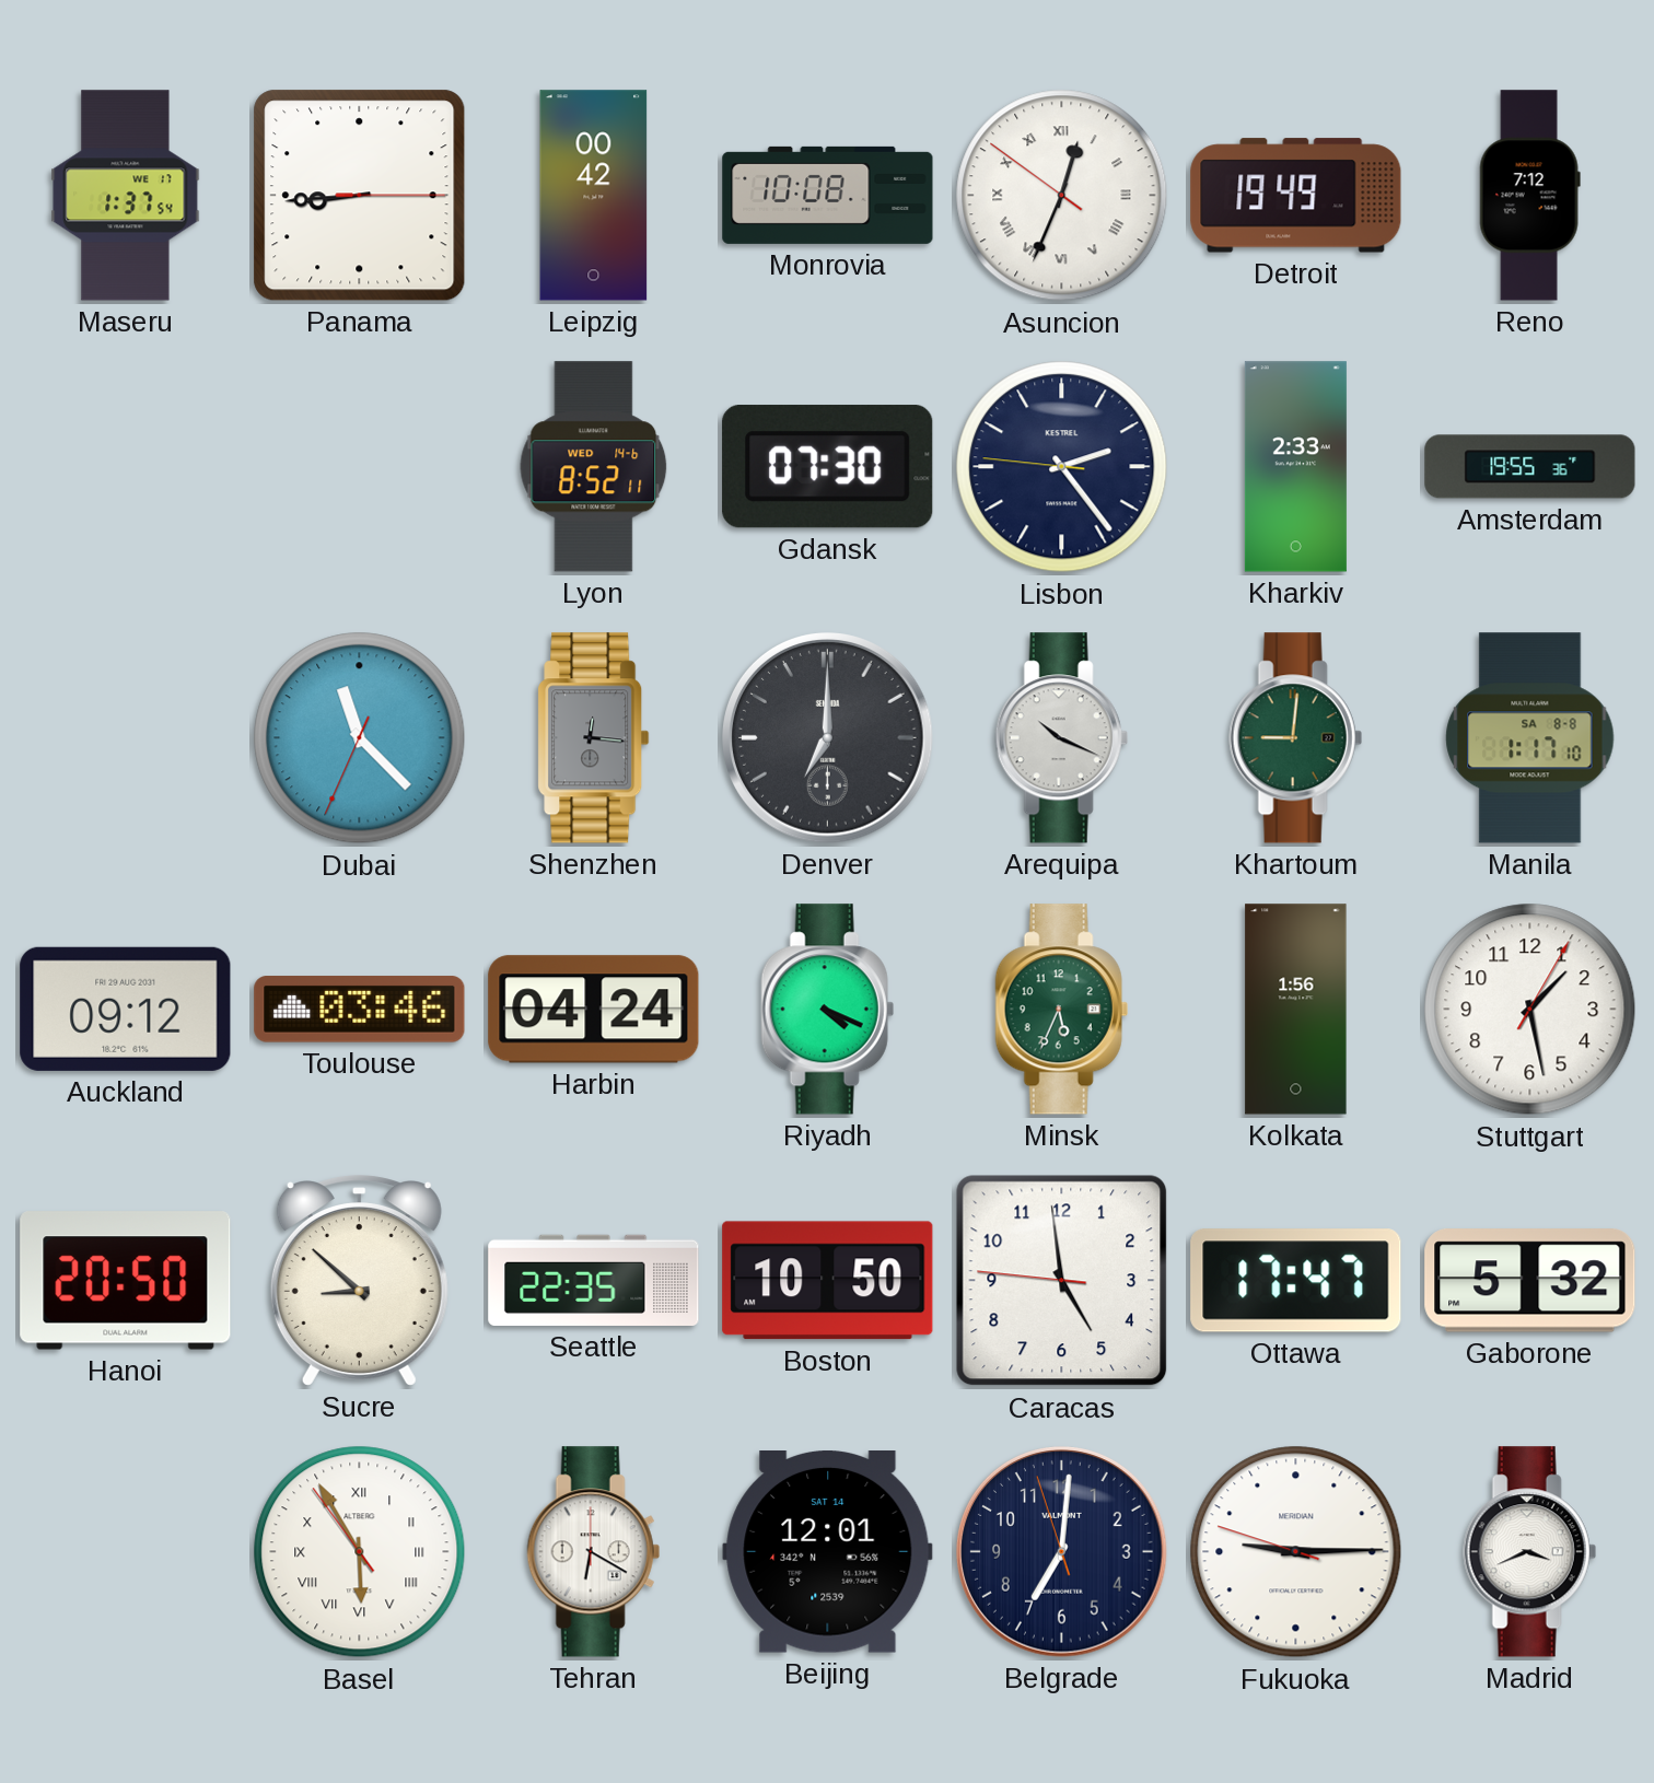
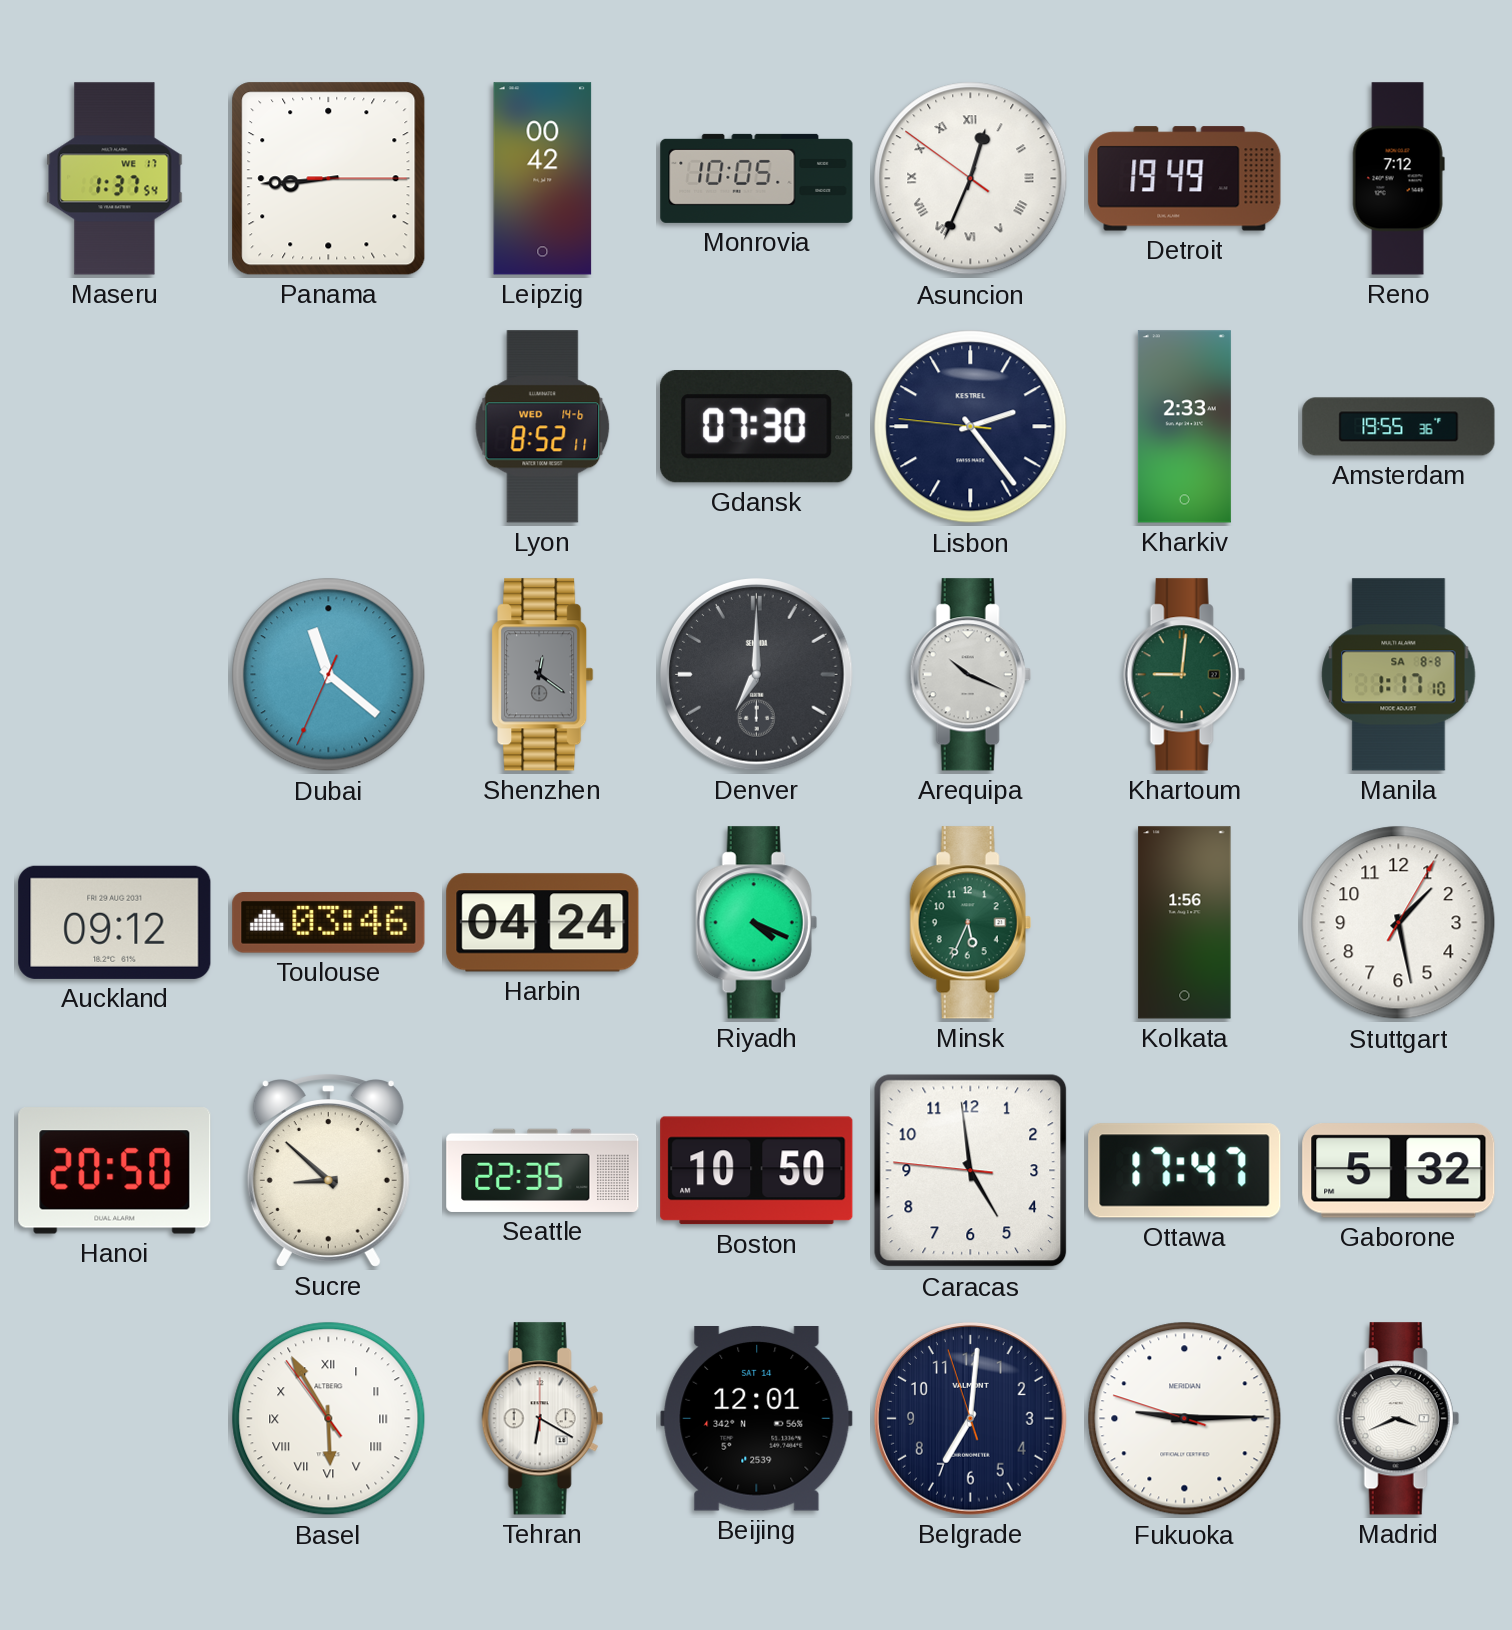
Monrovia: 10:08 -> 10:05
Dubai: 11:22 -> 11:21
Shenzhen: 12:16 -> 12:21
